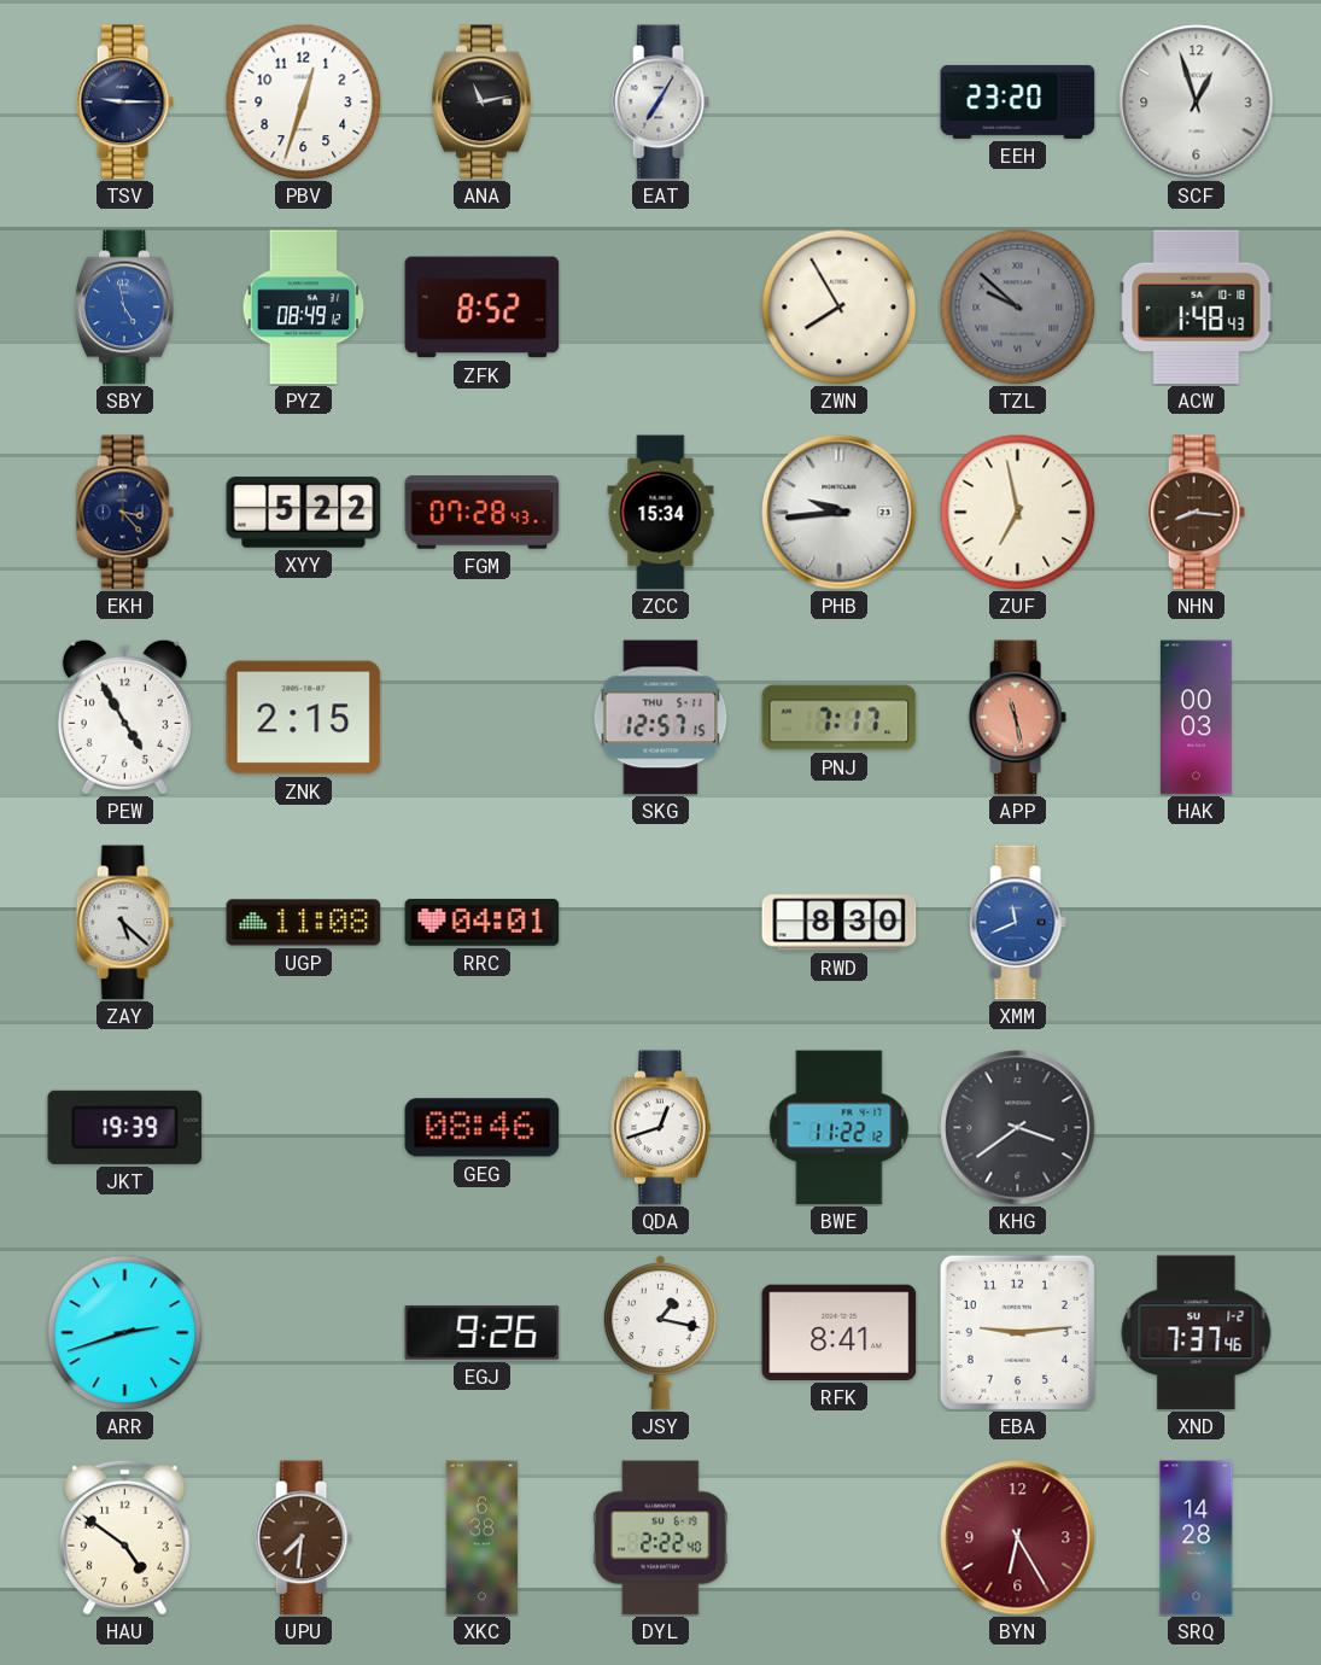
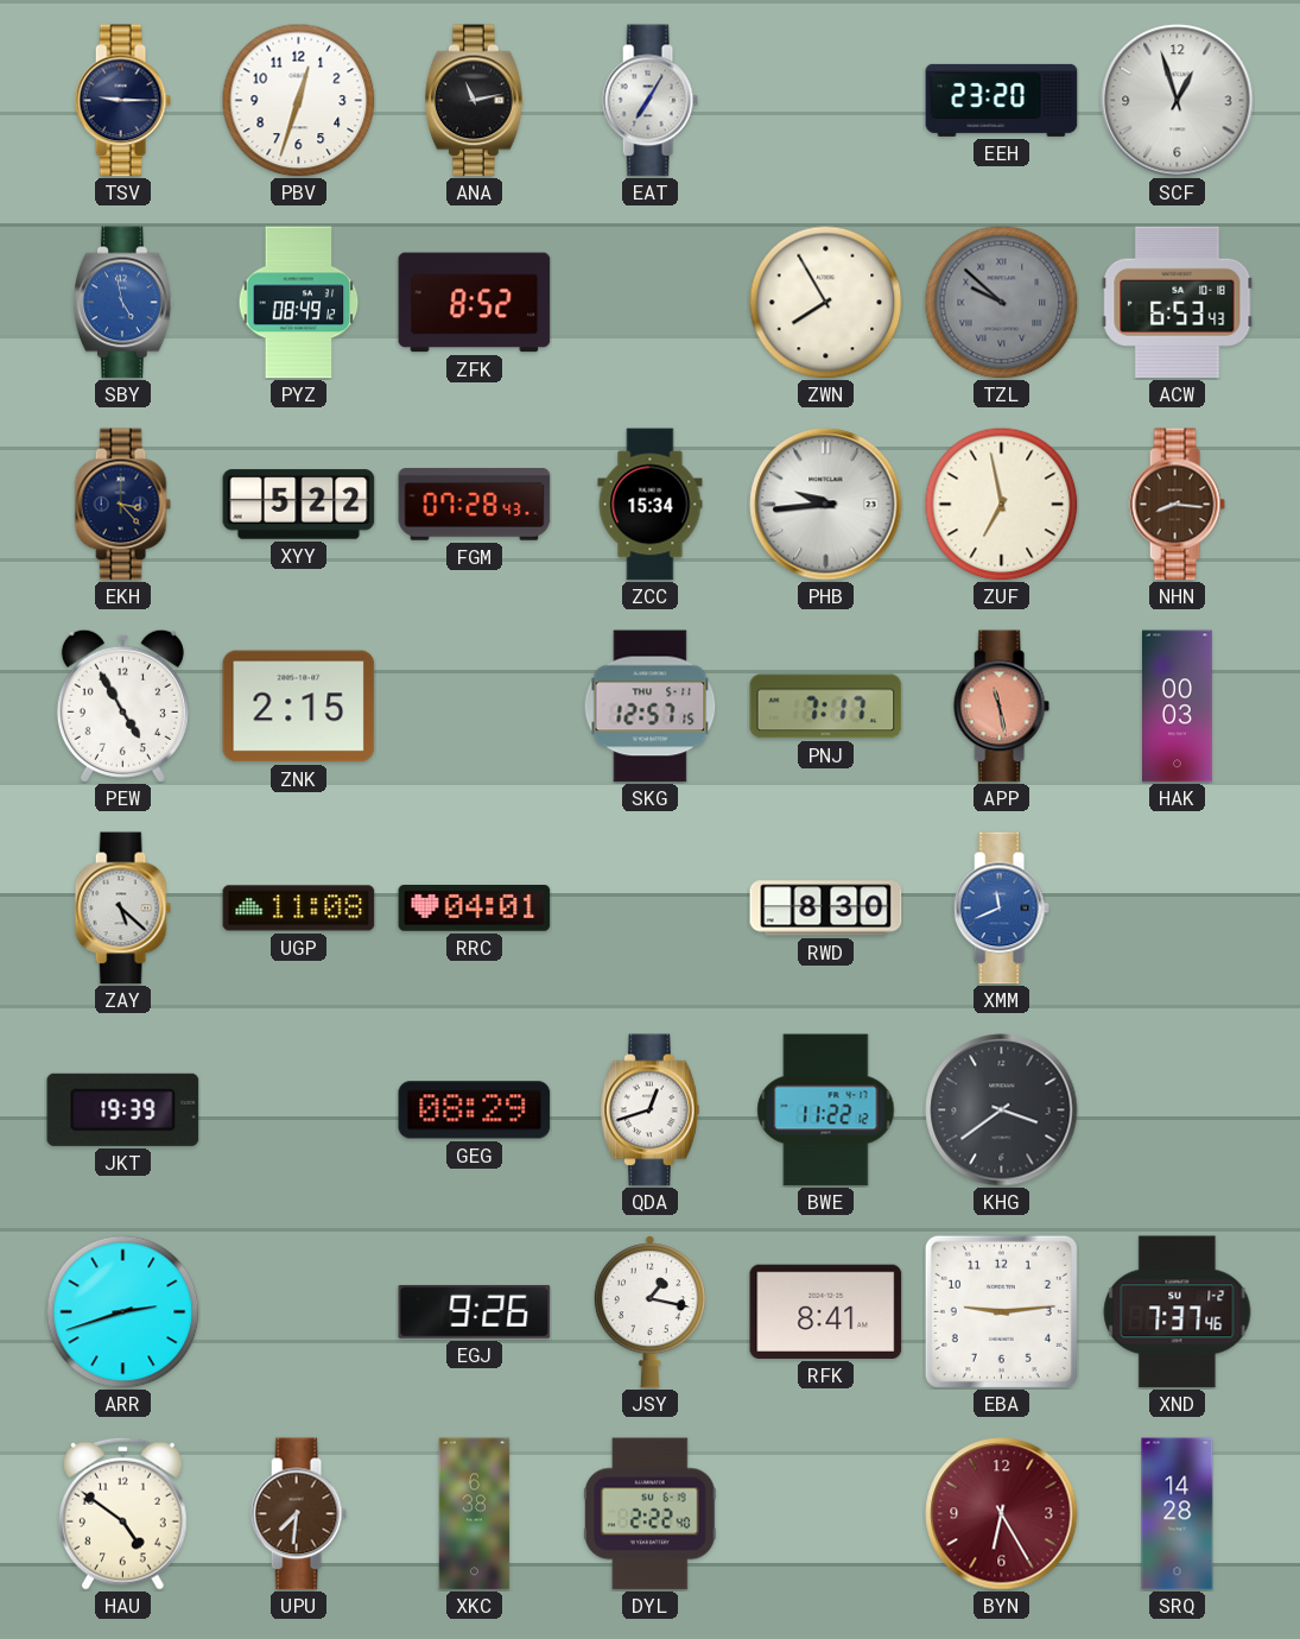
ACW: 1:48 -> 6:53
GEG: 08:46 -> 08:29
